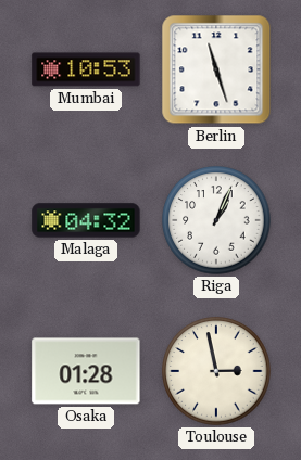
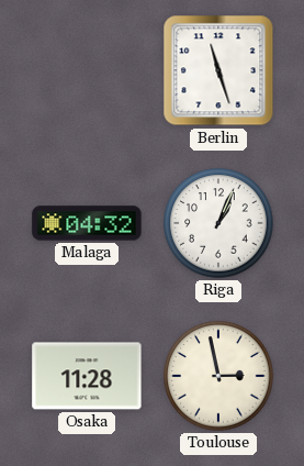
Mumbai: 10:53 -> none
Osaka: 01:28 -> 11:28
